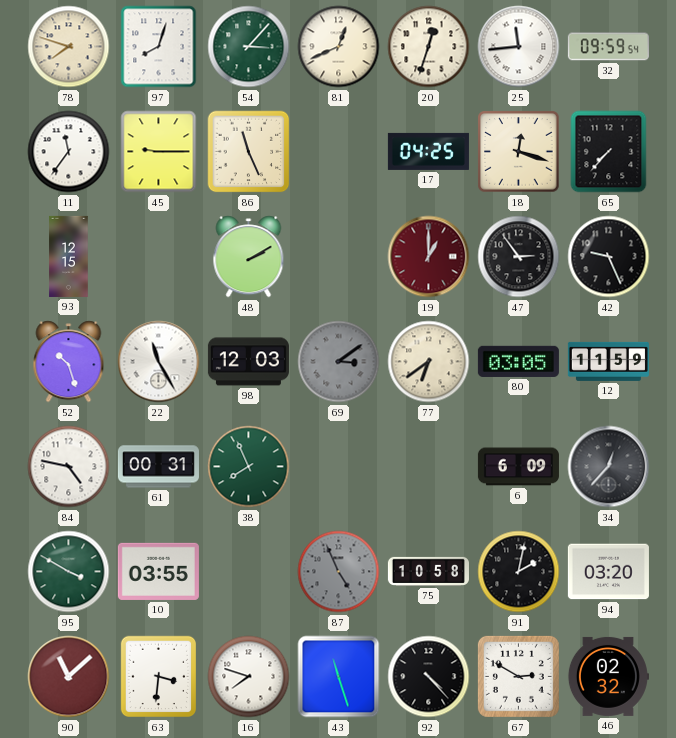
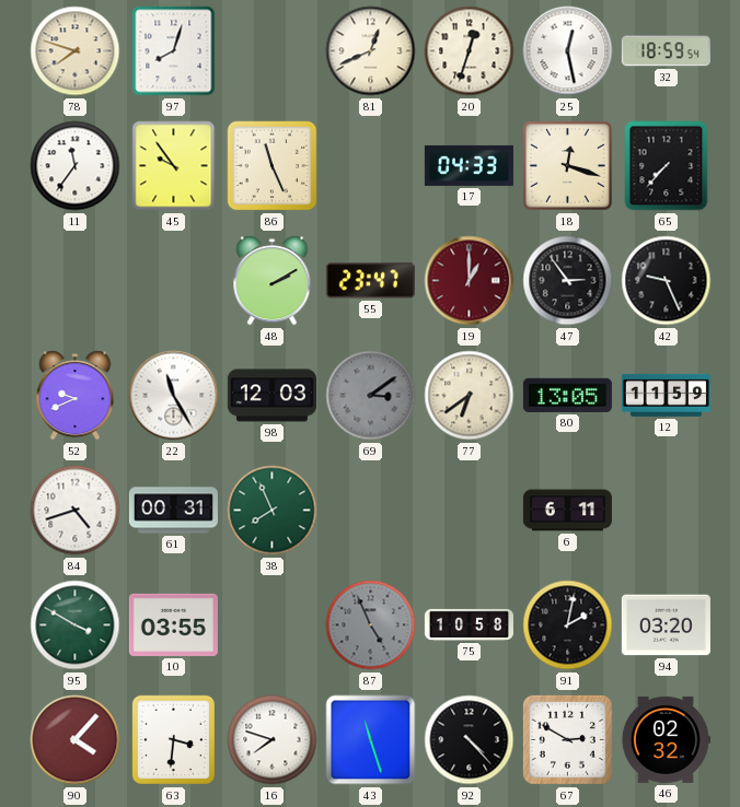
54: 3:07 -> none
25: 11:44 -> 12:28
32: 09:59 -> 18:59
45: 9:15 -> 9:54
17: 04:25 -> 04:33
93: 12:15 -> none
55: none -> 23:47
52: 10:27 -> 9:41
80: 03:05 -> 13:05
84: 4:47 -> 4:42
6: 6:09 -> 6:11
34: 12:37 -> none
90: 11:08 -> 4:07
